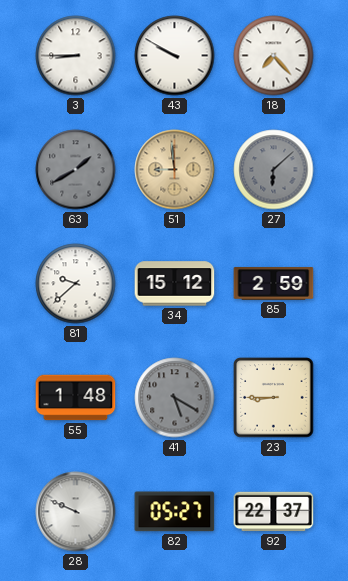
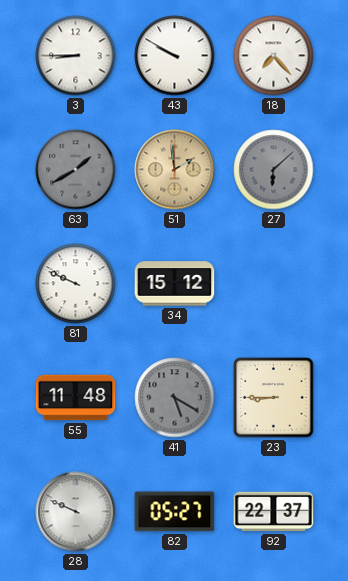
51: 8:59 -> 1:59
81: 9:38 -> 9:49
85: 2:59 -> none
55: 1:48 -> 11:48
